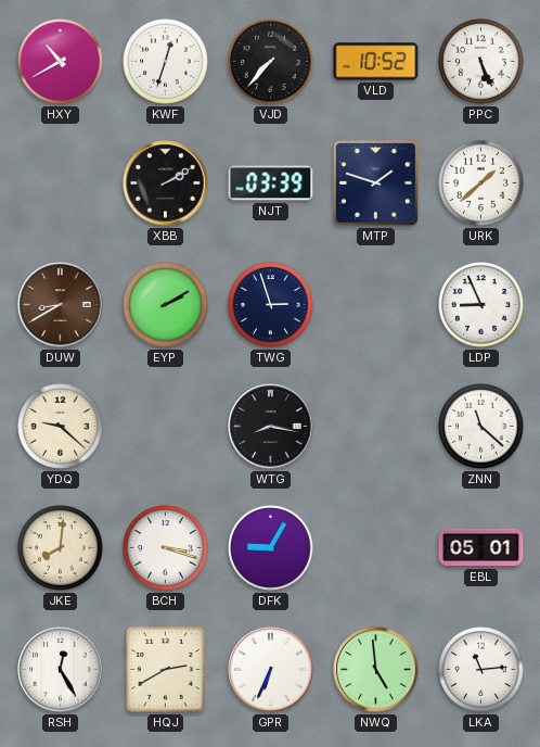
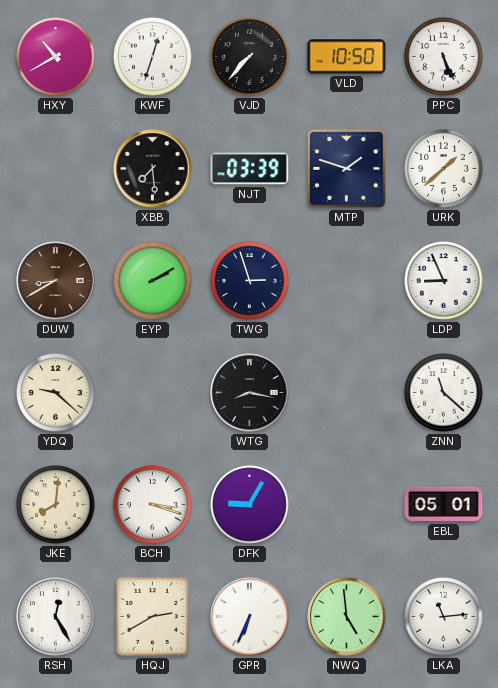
VLD: 10:52 -> 10:50
XBB: 2:10 -> 7:29
